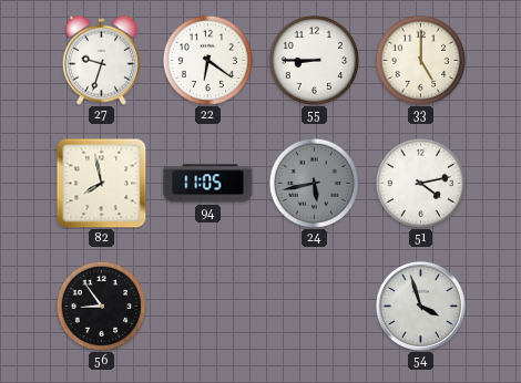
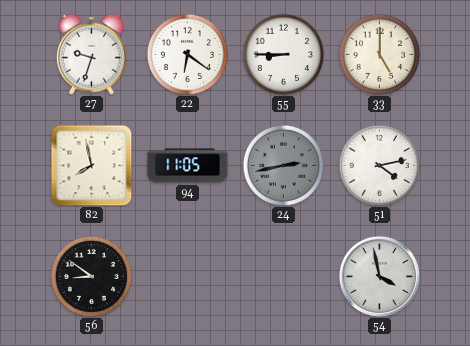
24: 5:43 -> 2:43
56: 8:54 -> 8:51
54: 3:57 -> 3:58
